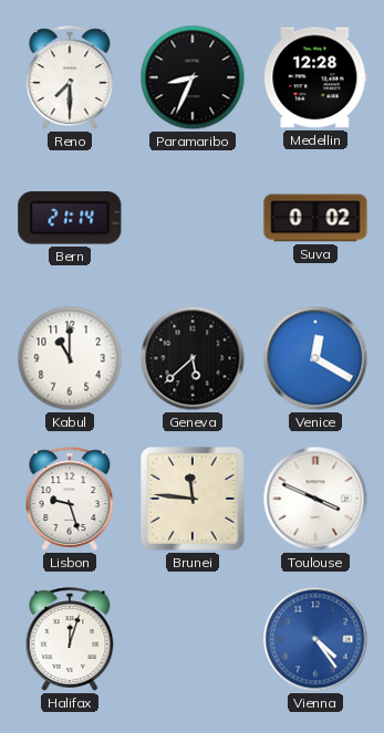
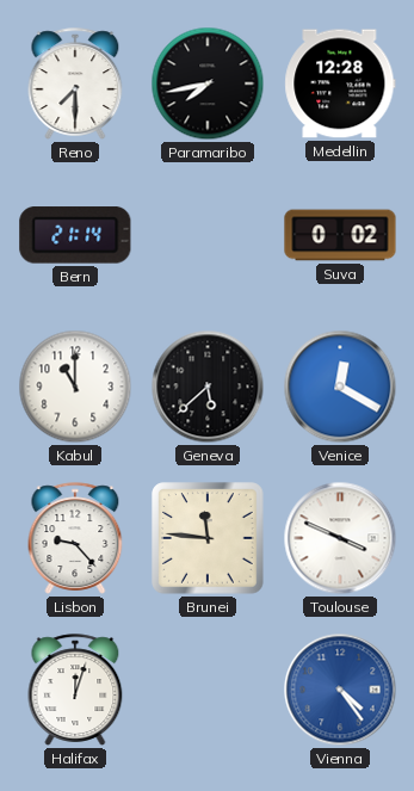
Paramaribo: 8:34 -> 7:43
Lisbon: 9:27 -> 9:23
